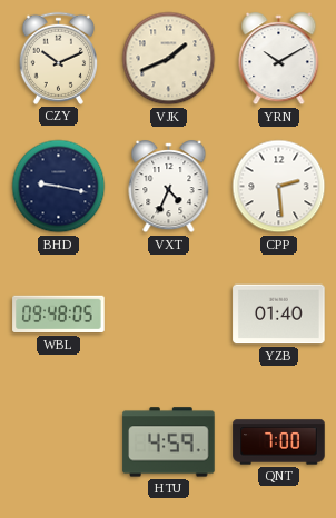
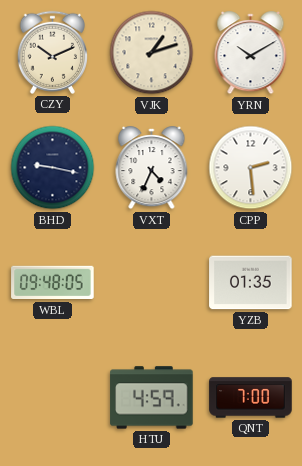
VJK: 1:41 -> 1:12
YZB: 01:40 -> 01:35
